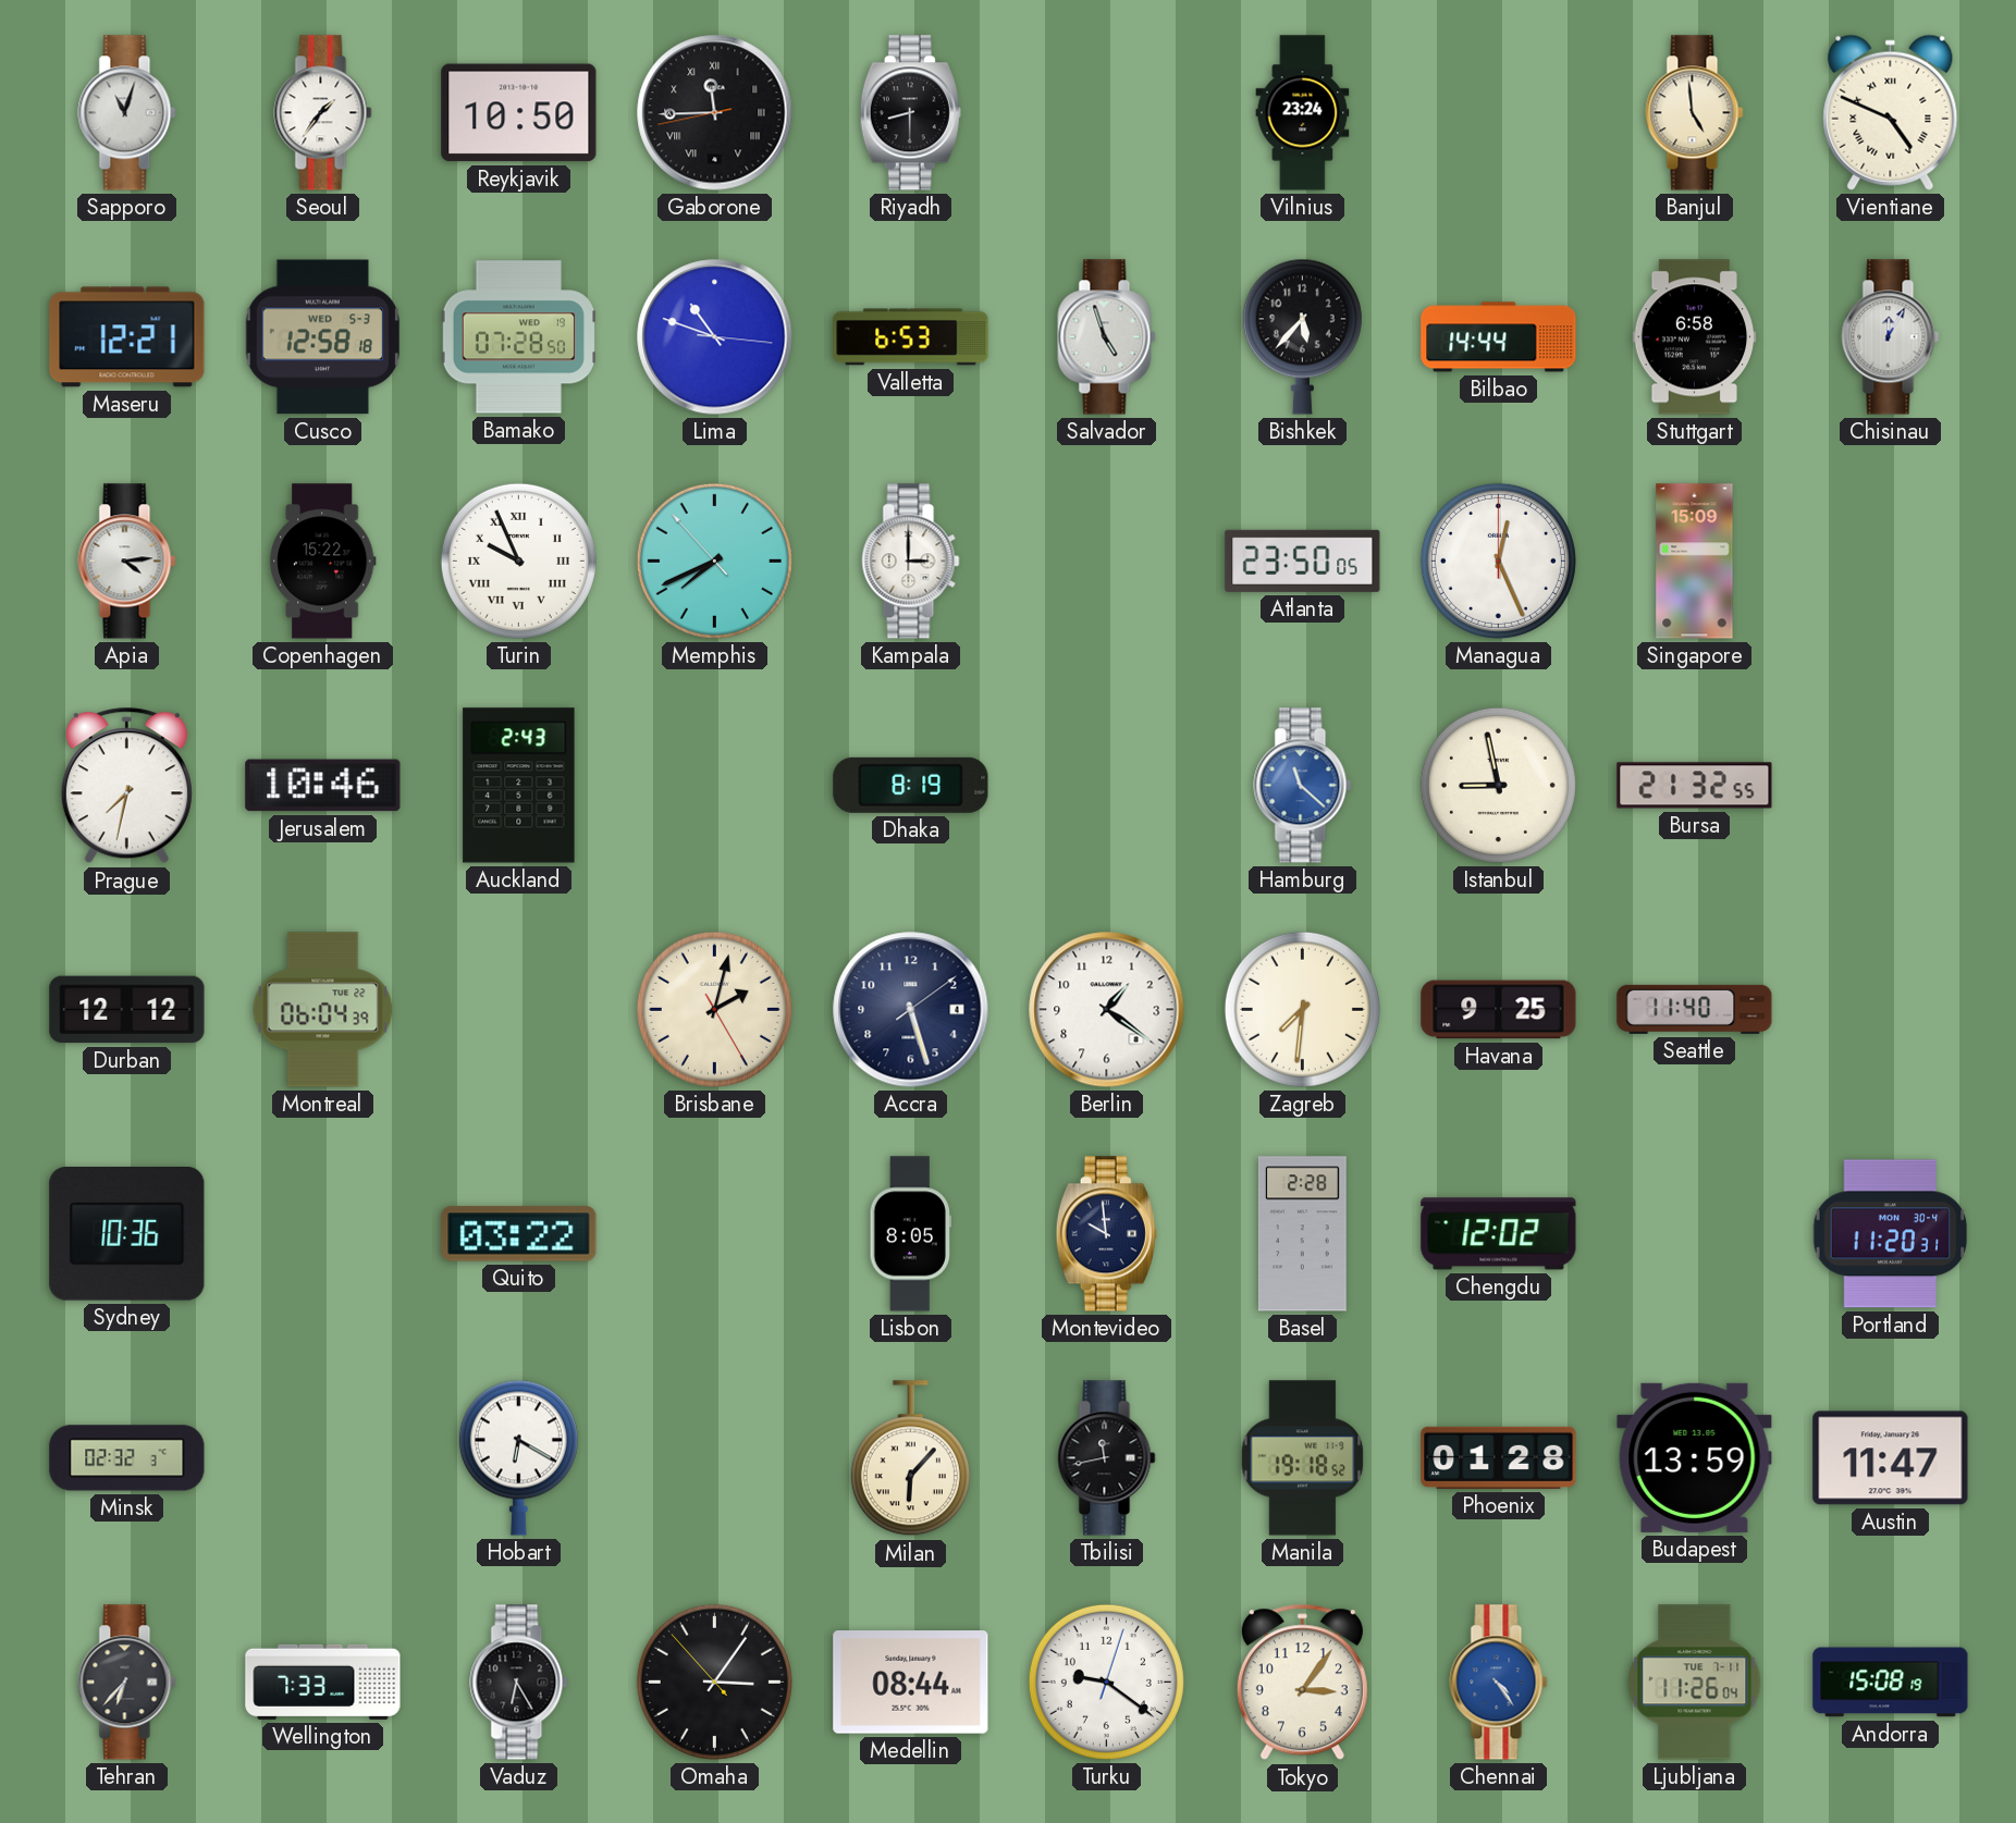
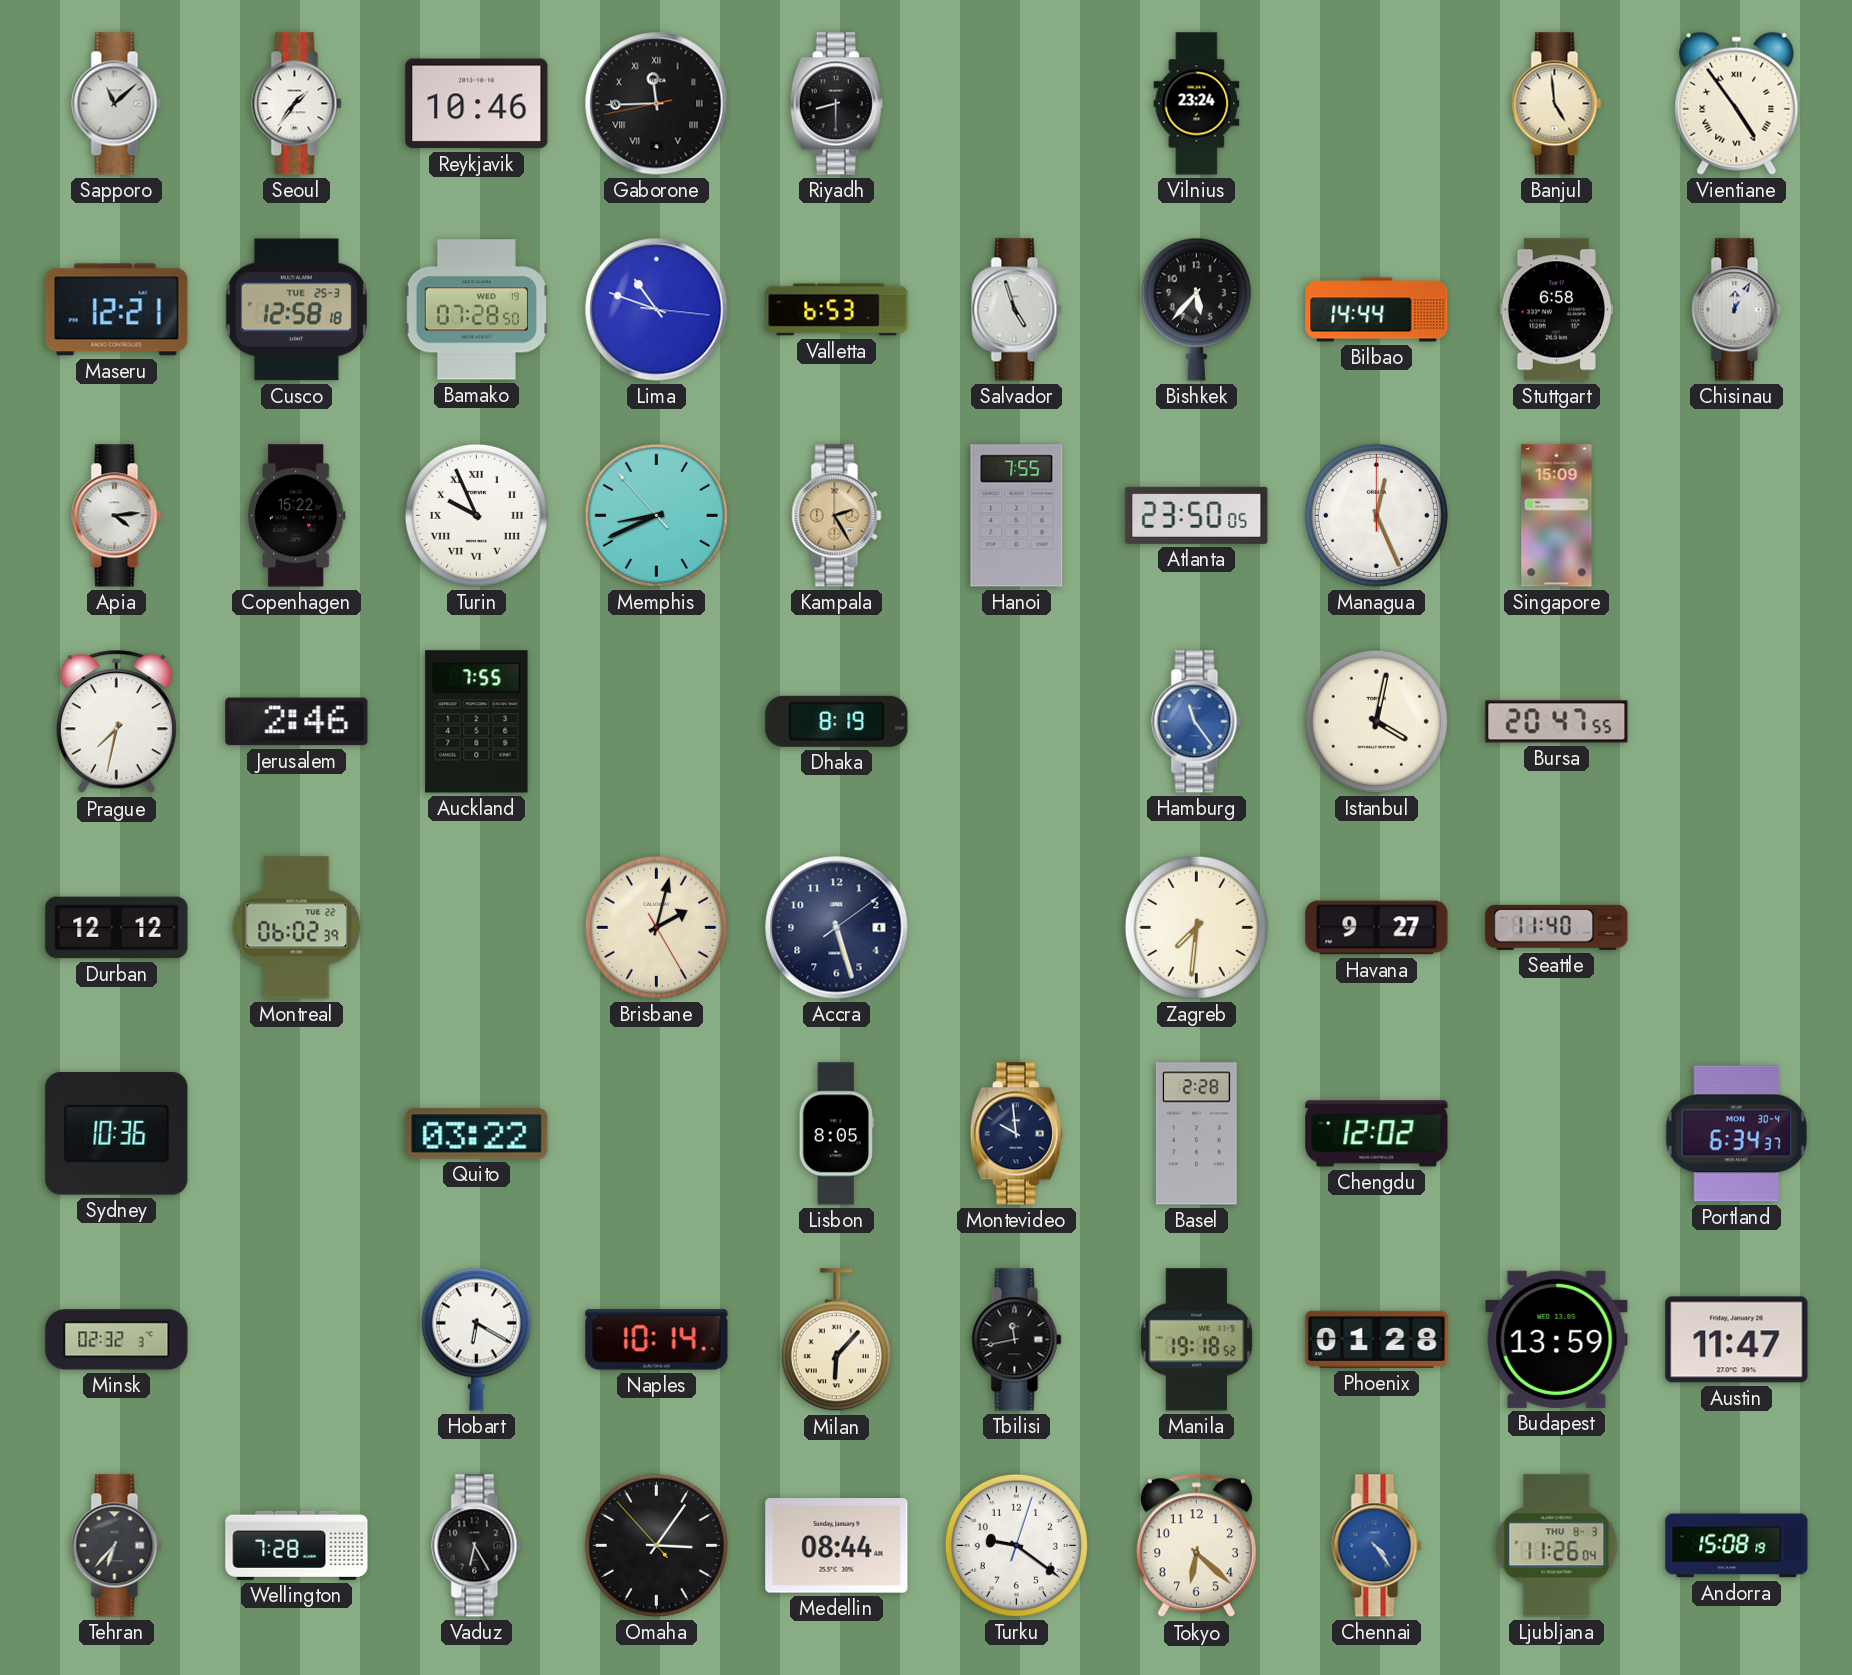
Sapporo: 11:03 -> 11:08
Reykjavik: 10:50 -> 10:46
Vientiane: 4:49 -> 4:54
Cusco date: WED 5-3 -> TUE 25-3
Memphis: 7:40 -> 8:40
Kampala: 3:00 -> 2:25
Kampala dial: white -> champagne
Hanoi: none -> 7:55
Jerusalem: 10:46 -> 2:46
Auckland: 2:43 -> 7:55
Hamburg: 11:22 -> 11:24
Istanbul: 8:58 -> 4:02
Bursa: 21:32 -> 20:47
Montreal: 06:04 -> 06:02
Berlin: 1:21 -> none
Havana: 9:25 -> 9:27
Portland: 11:20 -> 6:34
Naples: none -> 10:14
Wellington: 7:33 -> 7:28
Tokyo: 3:06 -> 6:22
Ljubljana date: TUE 7-11 -> THU 8-3
